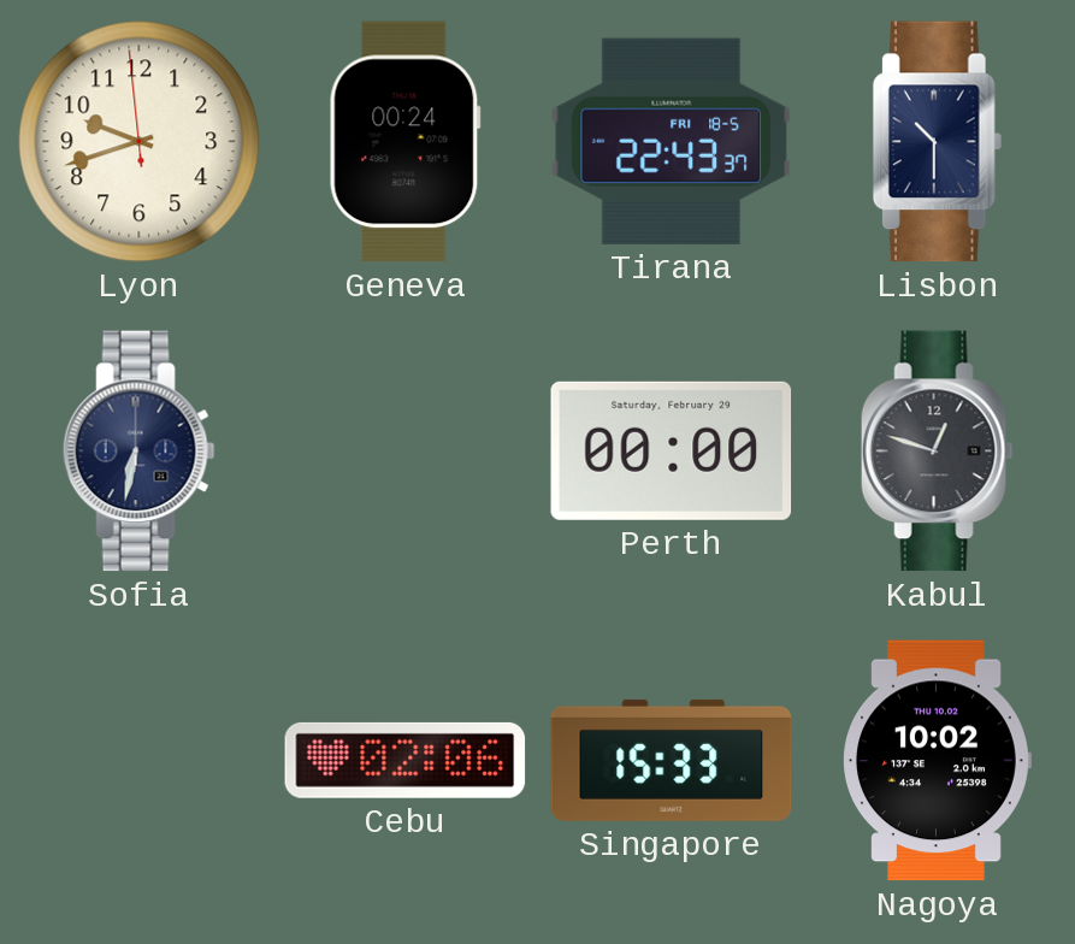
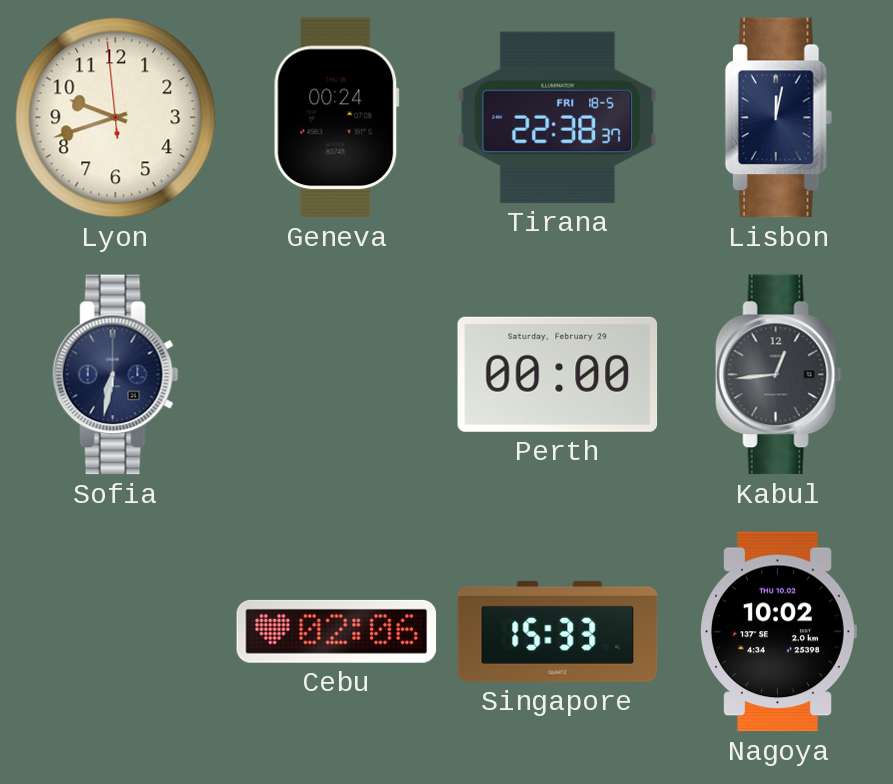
Tirana: 22:43 -> 22:38
Lisbon: 10:30 -> 12:02
Kabul: 12:48 -> 12:44
